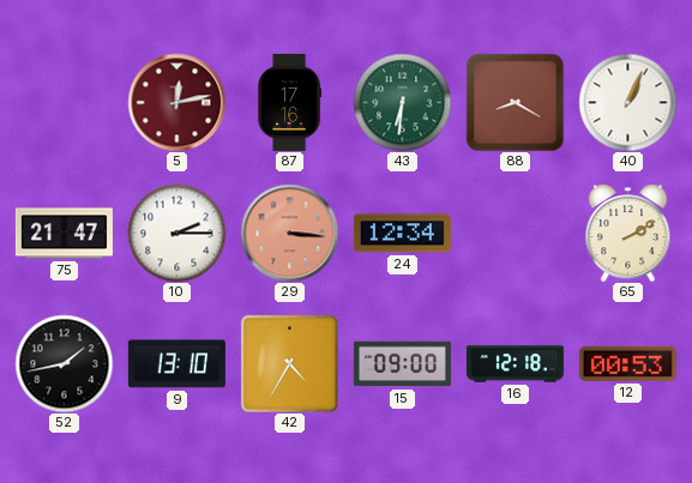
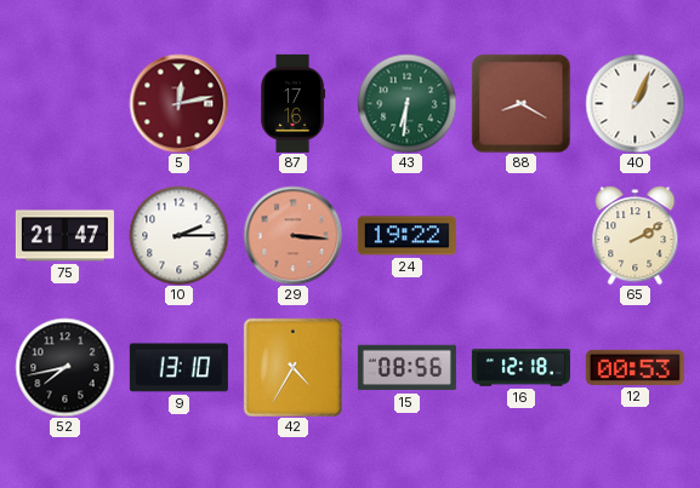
24: 12:34 -> 19:22
52: 1:43 -> 7:43
15: 09:00 -> 08:56
